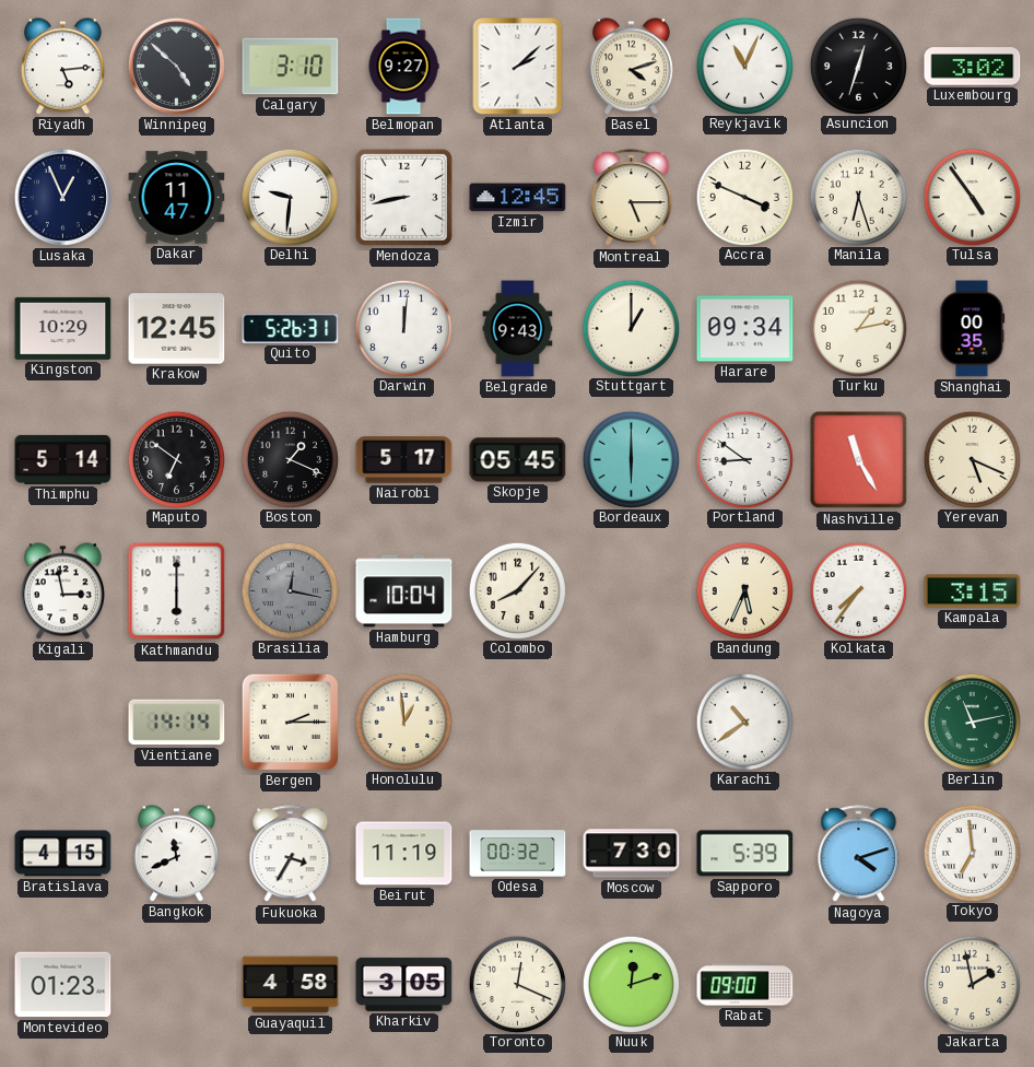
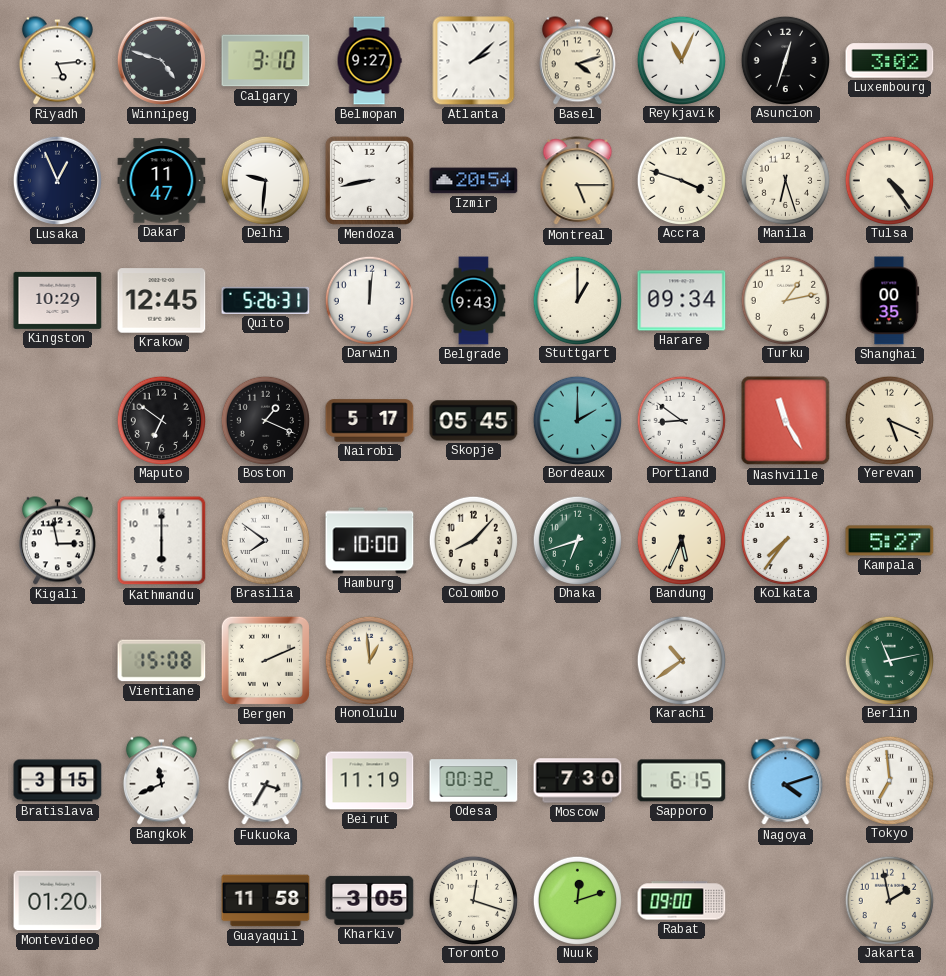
Winnipeg: 4:52 -> 4:48
Izmir: 12:45 -> 20:54
Accra: 3:49 -> 3:48
Tulsa: 4:54 -> 4:24
Thimphu: 5:14 -> none
Bordeaux: 6:00 -> 2:00
Brasilia: 12:17 -> 7:51
Brasilia dial: grey -> white
Hamburg: 10:04 -> 10:00
Dhaka: none -> 6:42
Kampala: 3:15 -> 5:27
Vientiane: 14:14 -> 15:08
Bergen: 2:15 -> 2:11
Bratislava: 4:15 -> 3:15
Sapporo: 5:39 -> 6:15
Montevideo: 01:23 -> 01:20
Guayaquil: 4:58 -> 11:58
Toronto: 12:19 -> 12:18
